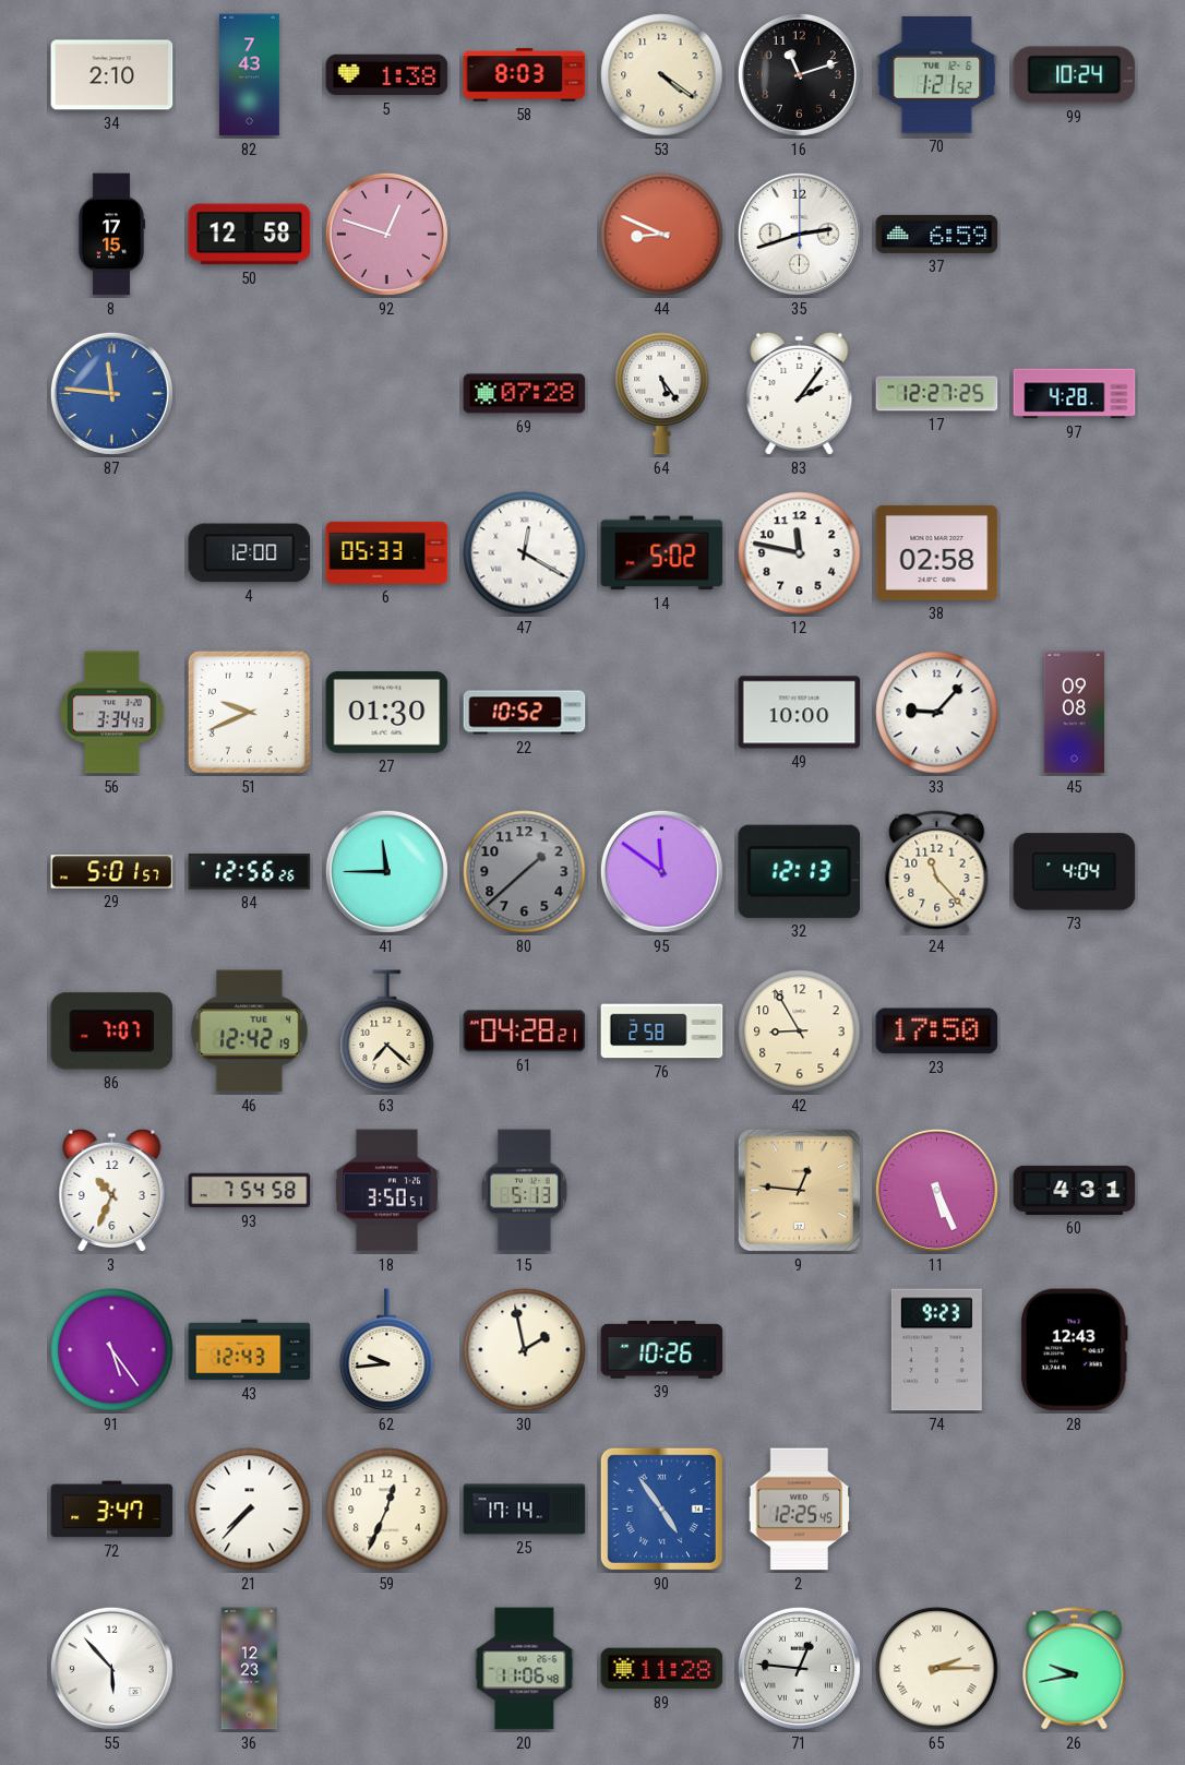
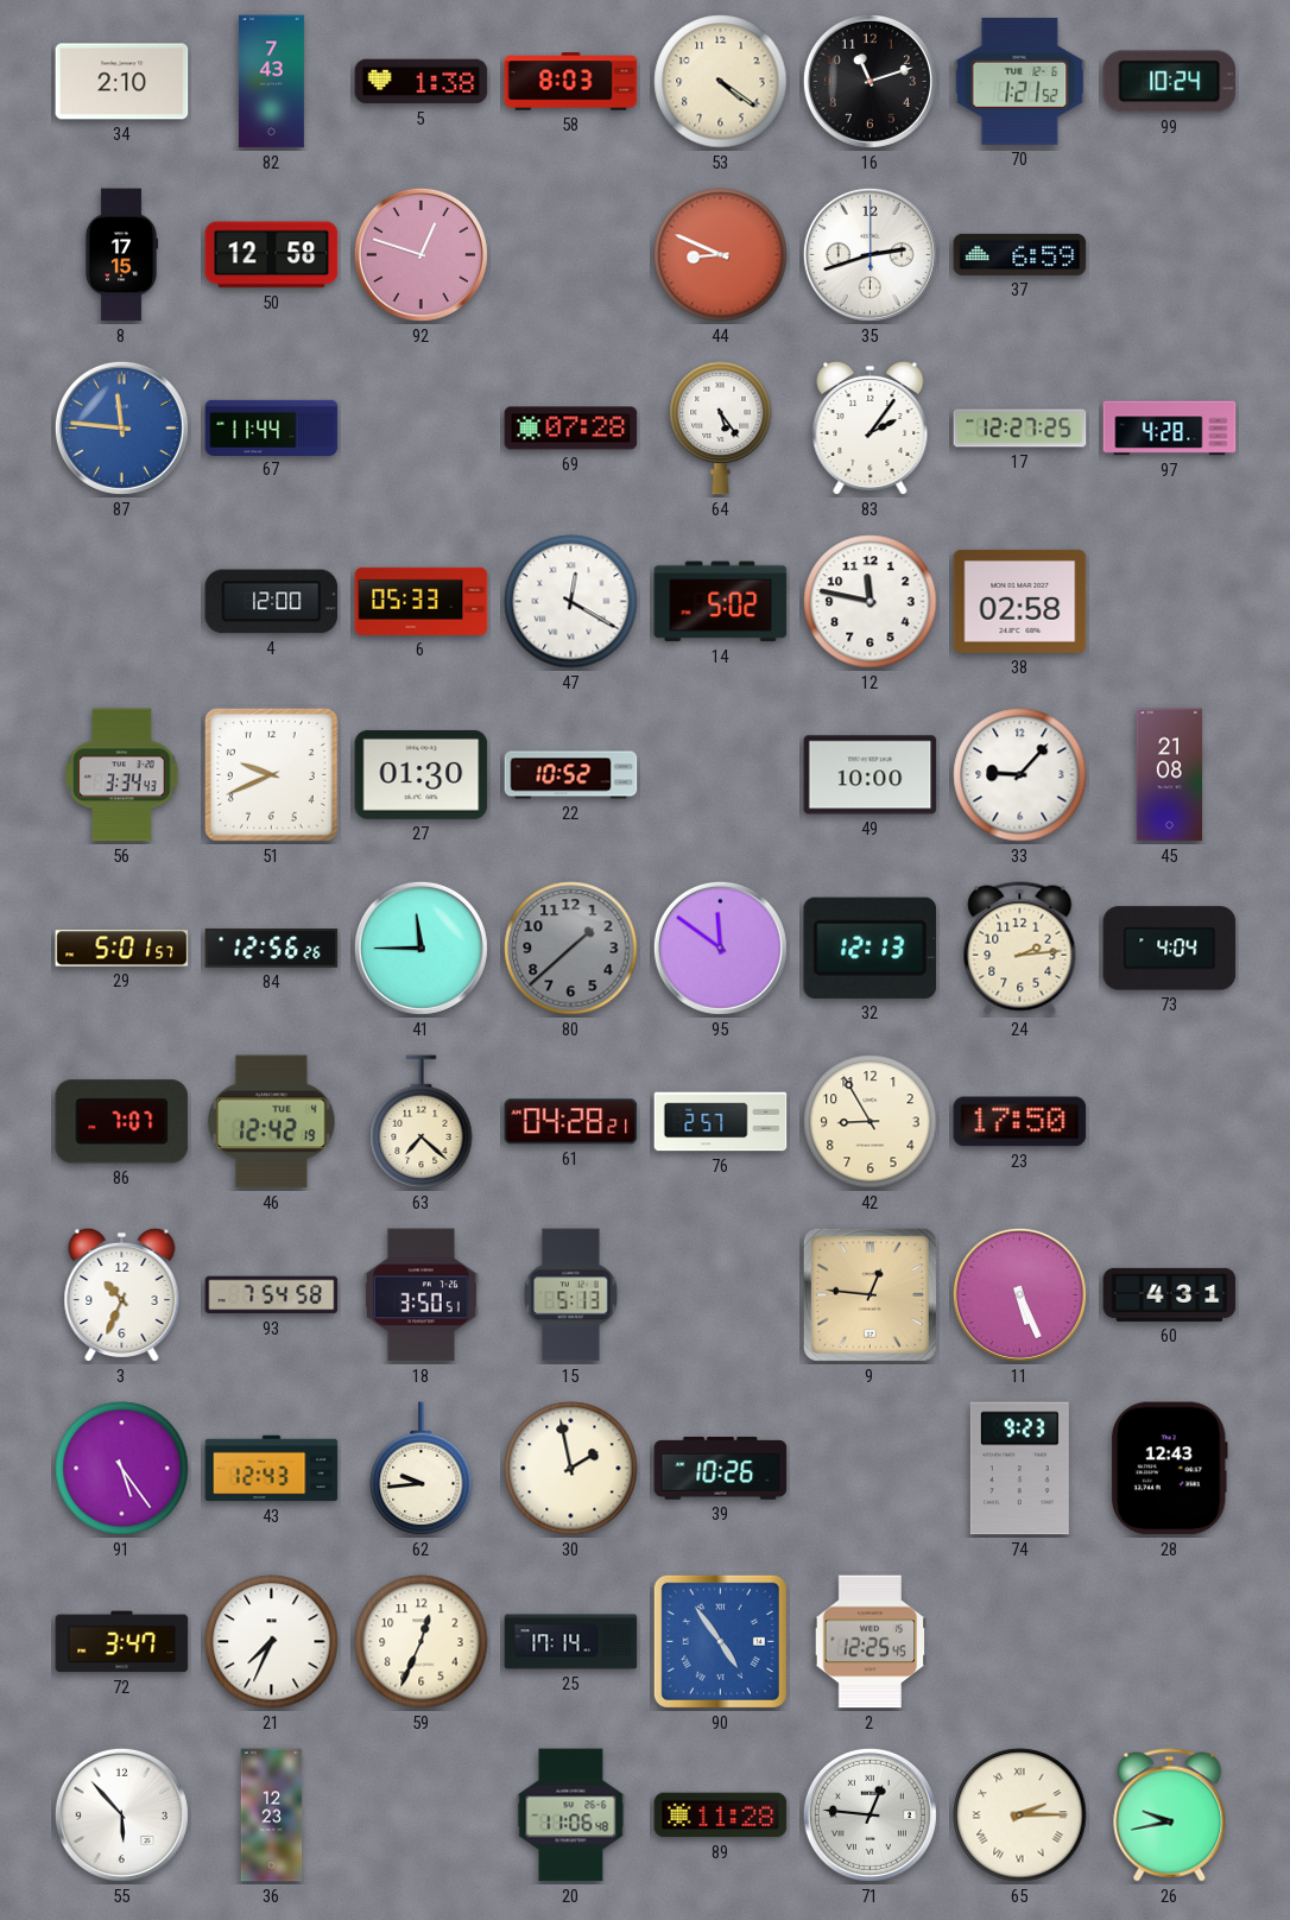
67: none -> 11:44
45: 09:08 -> 21:08
24: 11:23 -> 2:14
76: 2:58 -> 2:57
21: 7:37 -> 7:34
